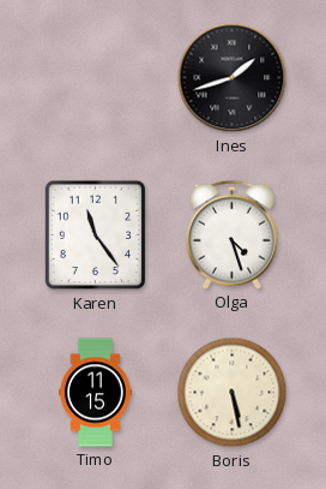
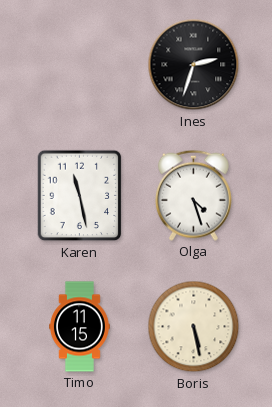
Ines: 1:42 -> 2:33
Karen: 11:24 -> 11:28
